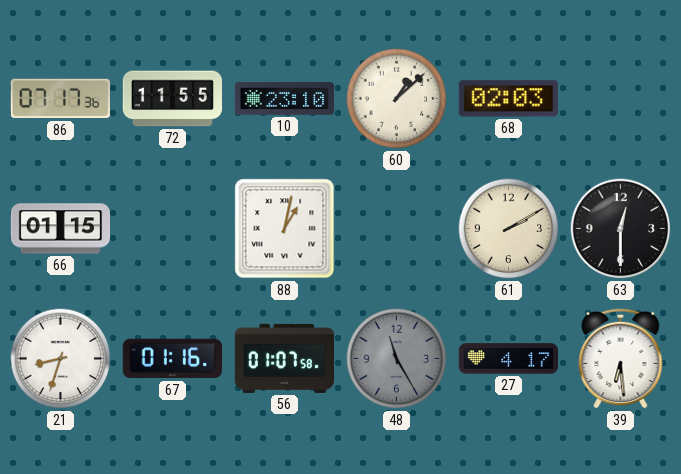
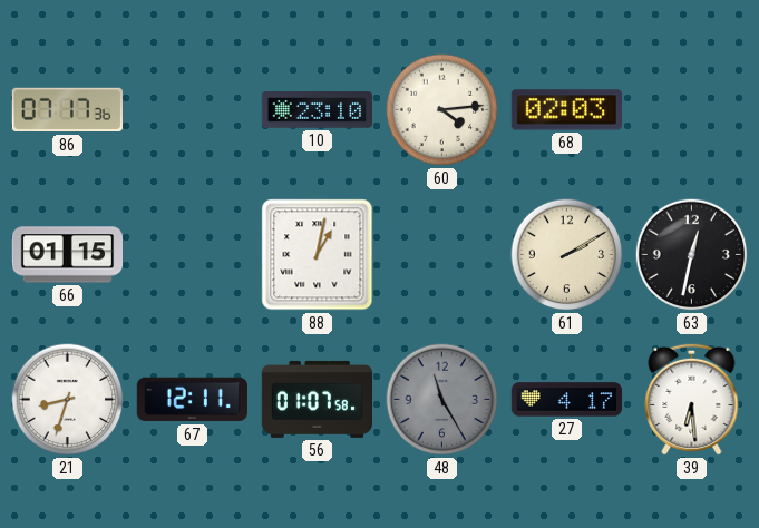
72: 11:55 -> none
60: 1:08 -> 4:14
63: 12:30 -> 12:32
67: 01:16 -> 12:11
